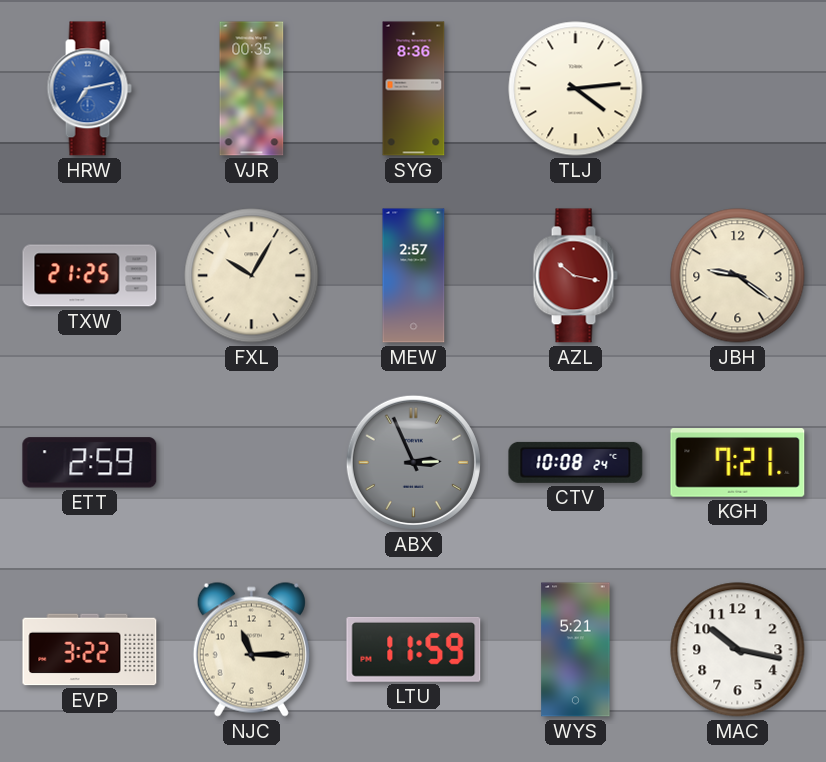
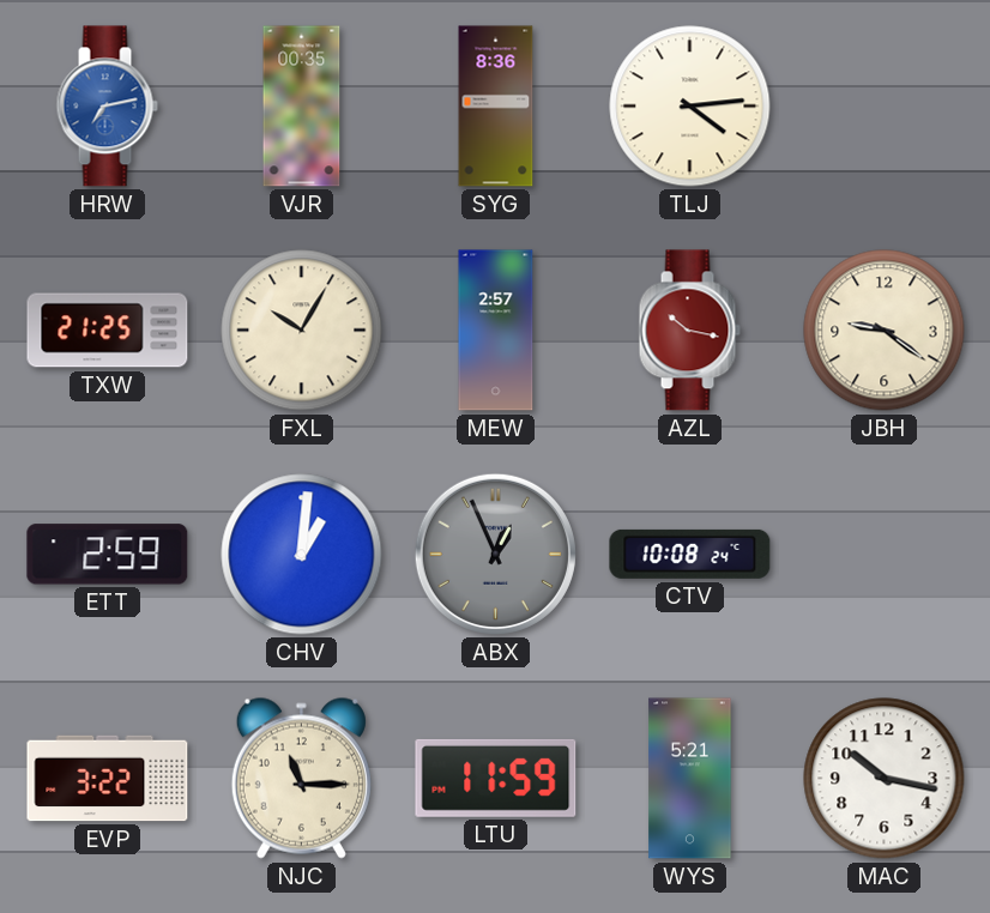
CHV: none -> 1:01
ABX: 2:56 -> 12:56
KGH: 7:21 -> none
